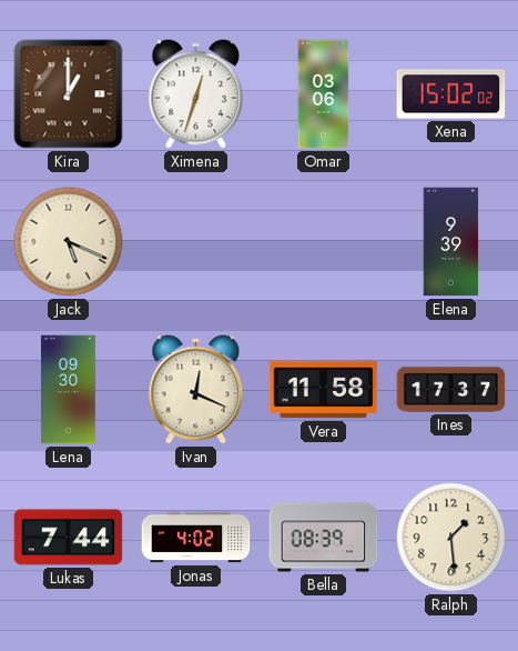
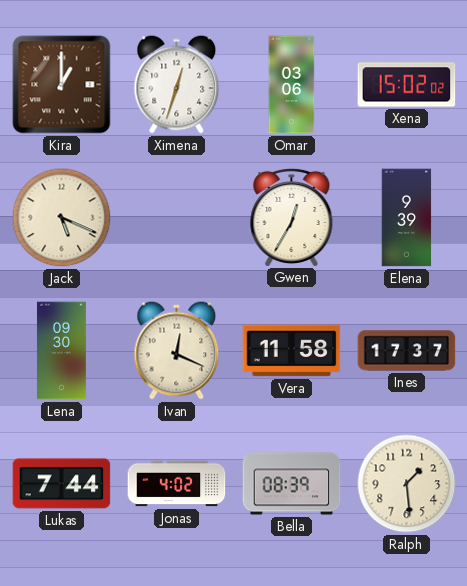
Gwen: none -> 12:35
